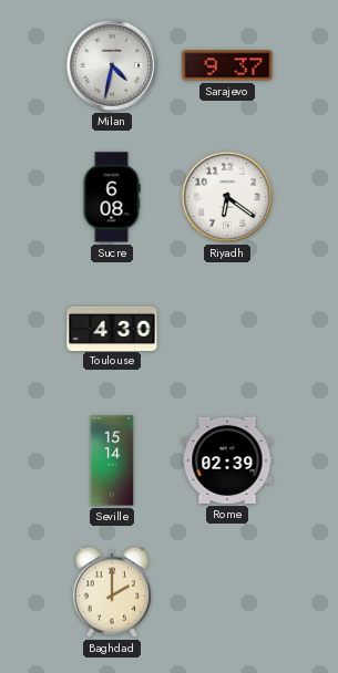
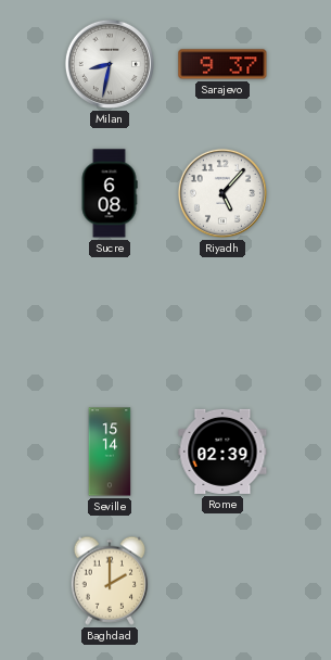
Milan: 4:32 -> 8:32
Riyadh: 6:21 -> 5:07
Toulouse: 4:30 -> none
